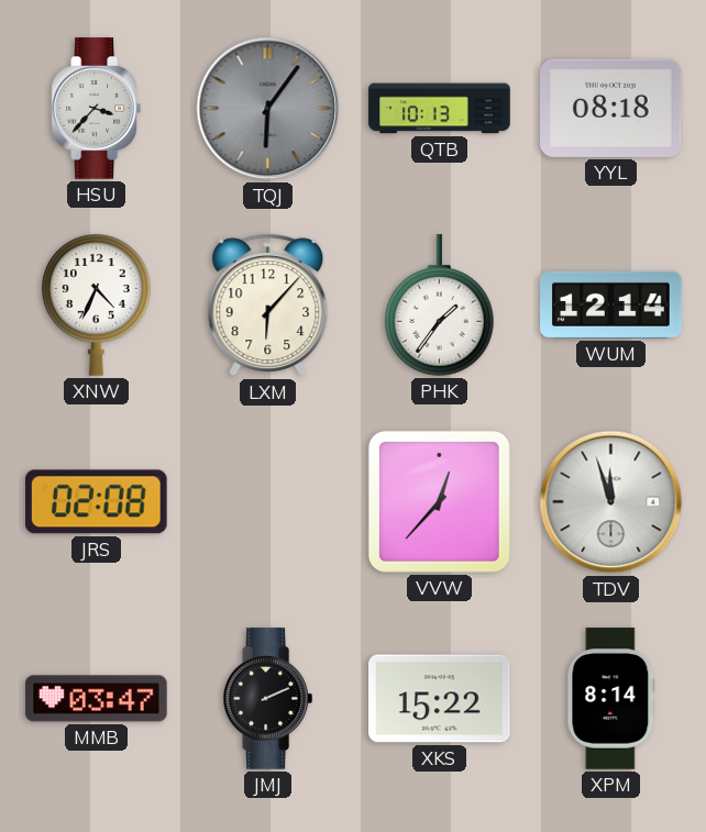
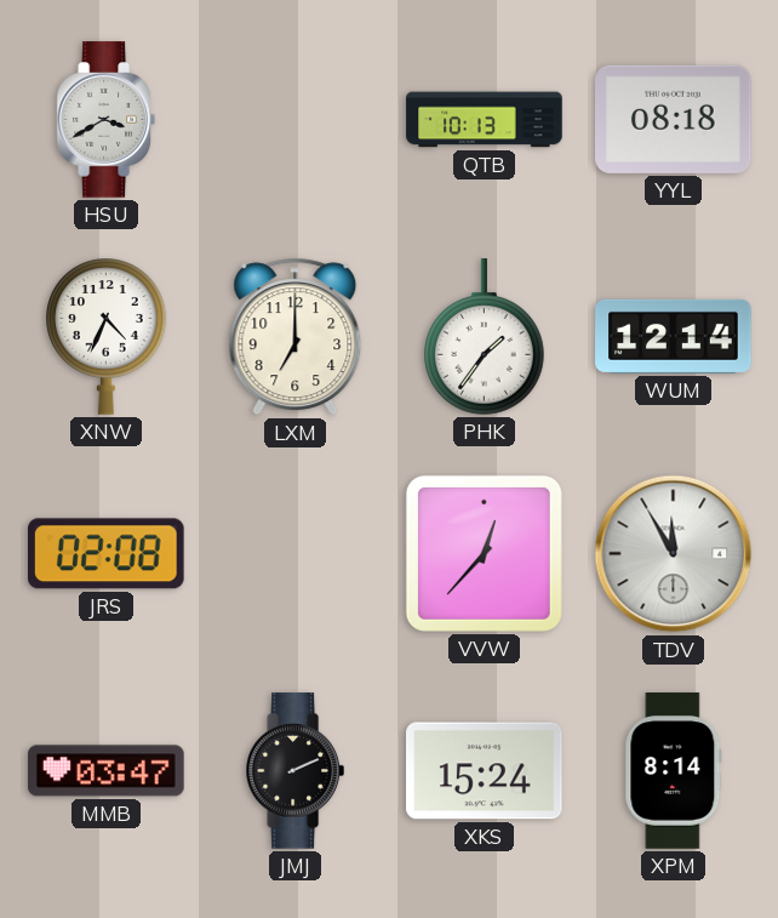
HSU: 3:37 -> 3:40
TQJ: 6:06 -> none
LXM: 6:07 -> 7:00
TDV: 11:57 -> 11:55
XKS: 15:22 -> 15:24
